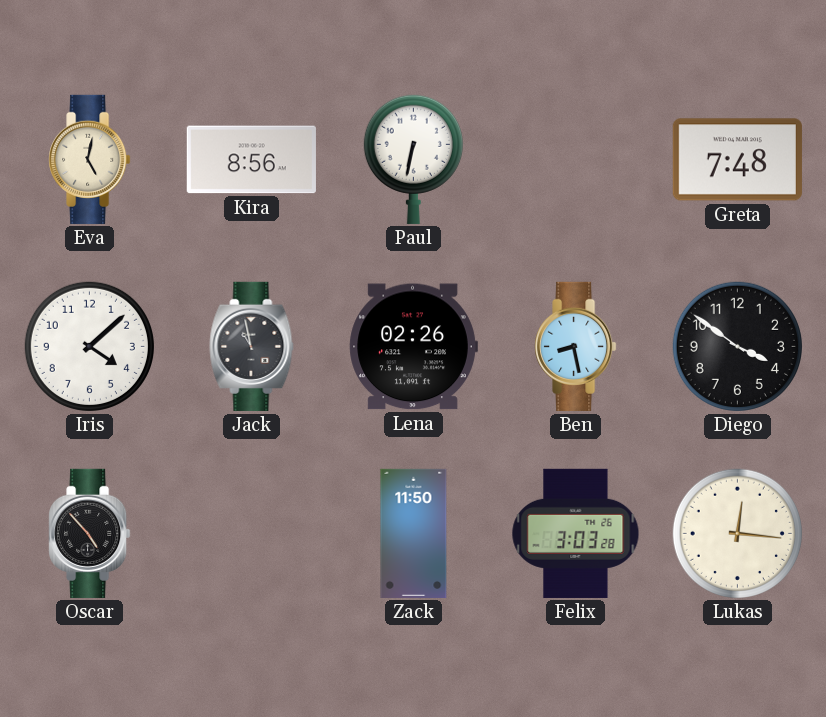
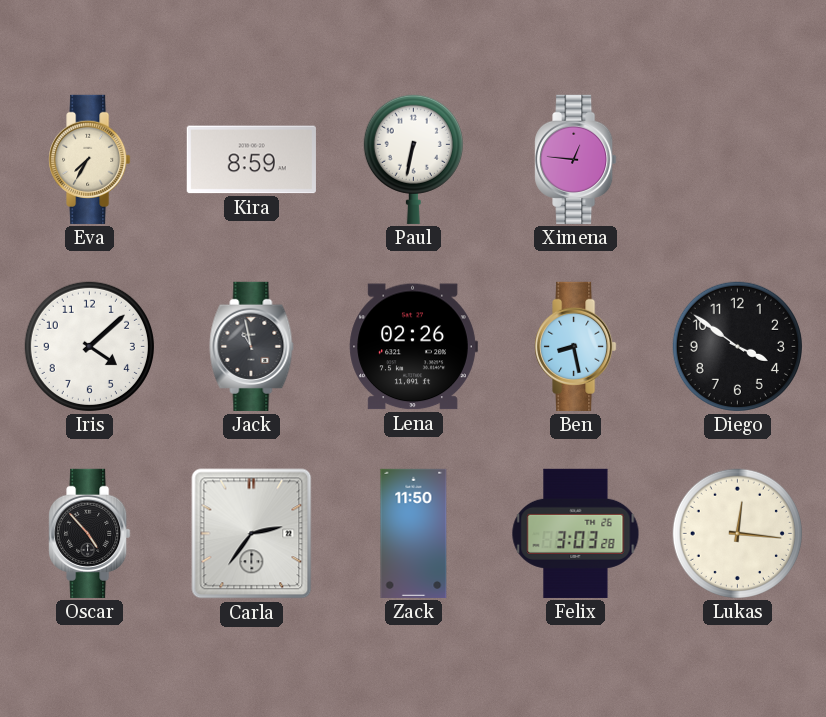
Eva: 5:02 -> 7:35
Kira: 8:56 -> 8:59
Ximena: none -> 12:46
Greta: 7:48 -> none
Carla: none -> 2:36
